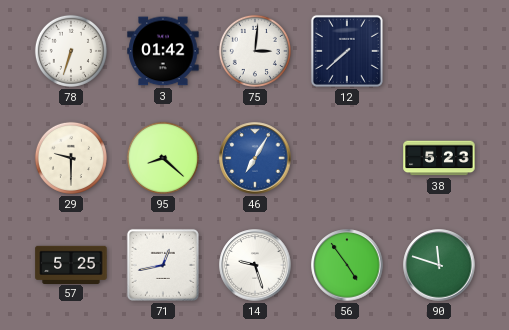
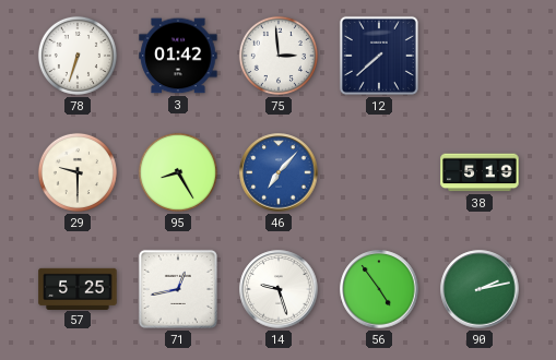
75: 3:01 -> 2:59
95: 8:22 -> 8:25
46: 7:05 -> 7:07
38: 5:23 -> 5:19
90: 11:48 -> 2:13
